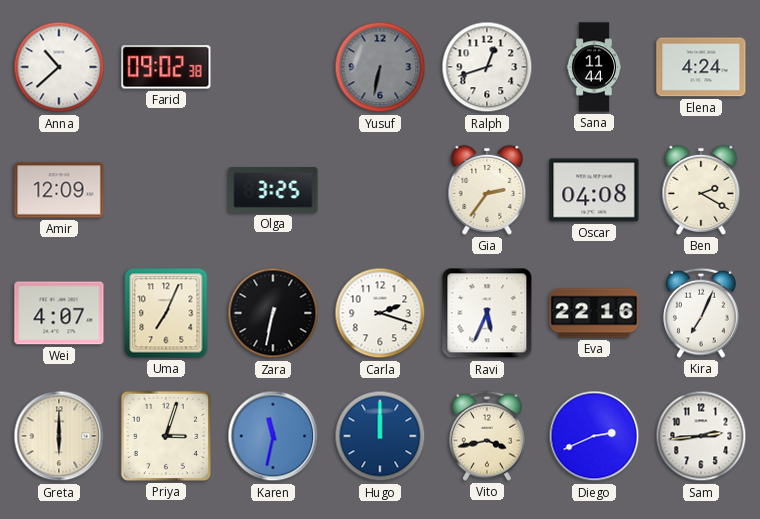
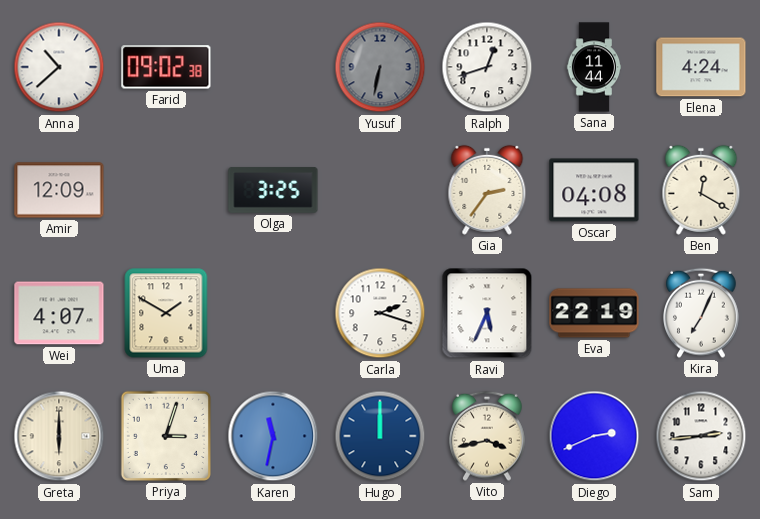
Ben: 2:20 -> 12:20
Uma: 7:04 -> 1:50
Zara: 6:32 -> none
Eva: 22:16 -> 22:19
